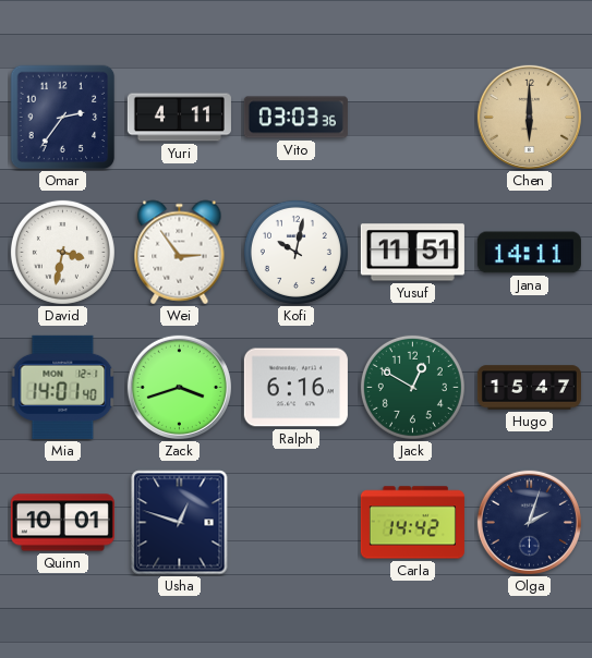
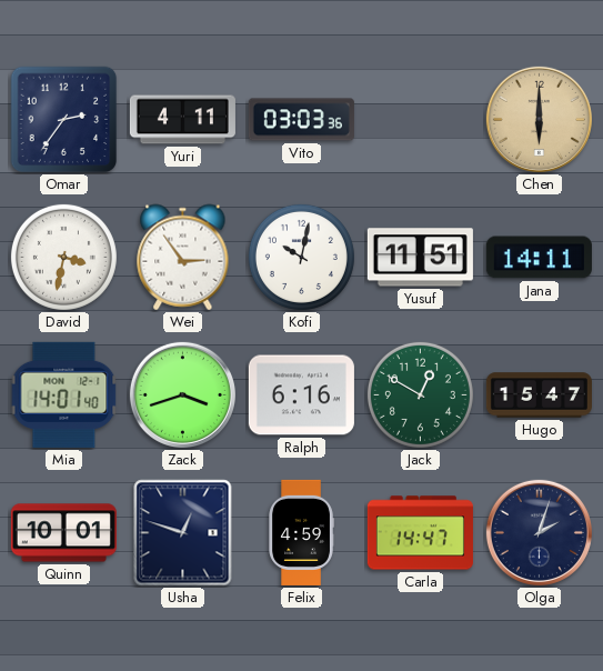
Felix: none -> 4:59
Carla: 14:42 -> 14:47
